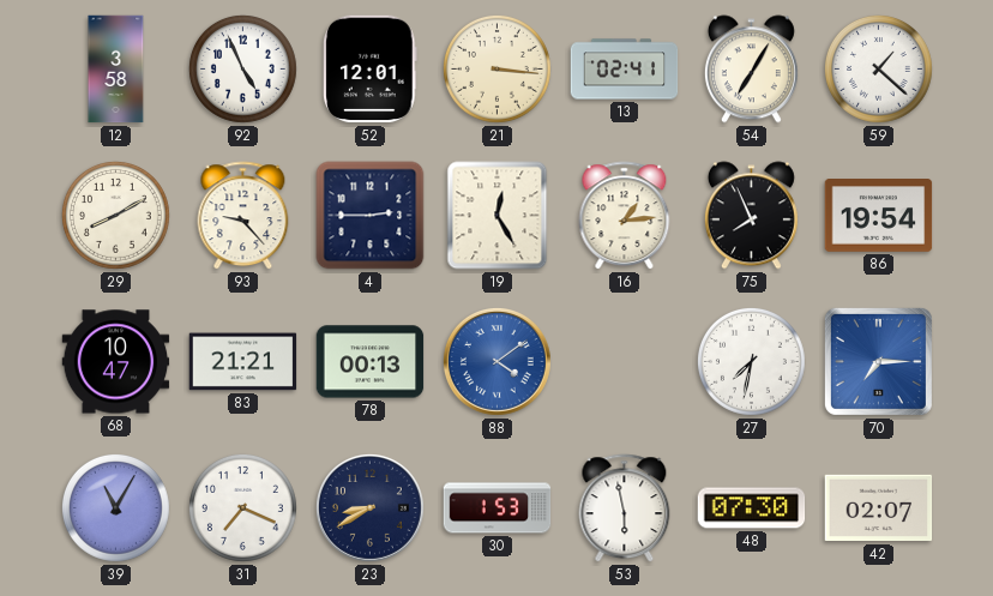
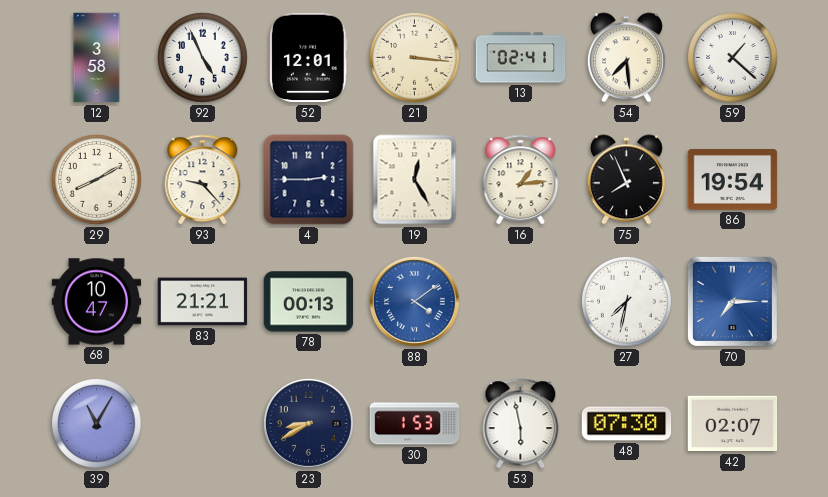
54: 7:05 -> 7:29
31: 7:19 -> none
